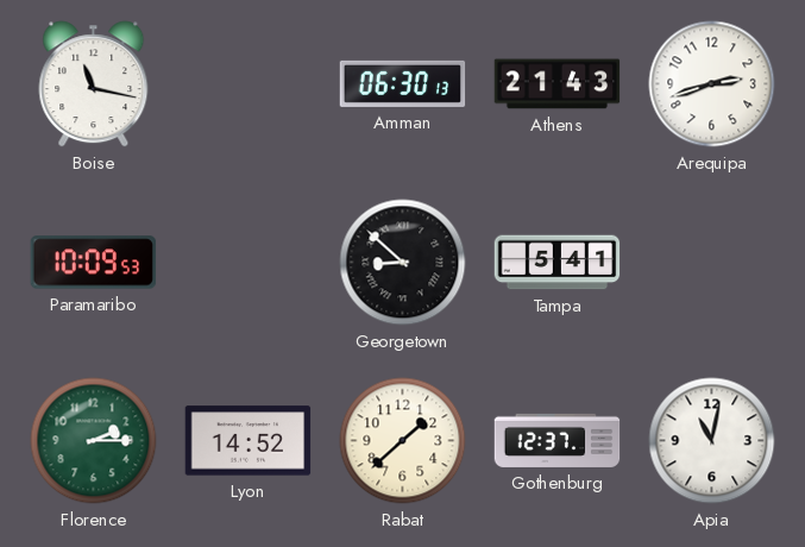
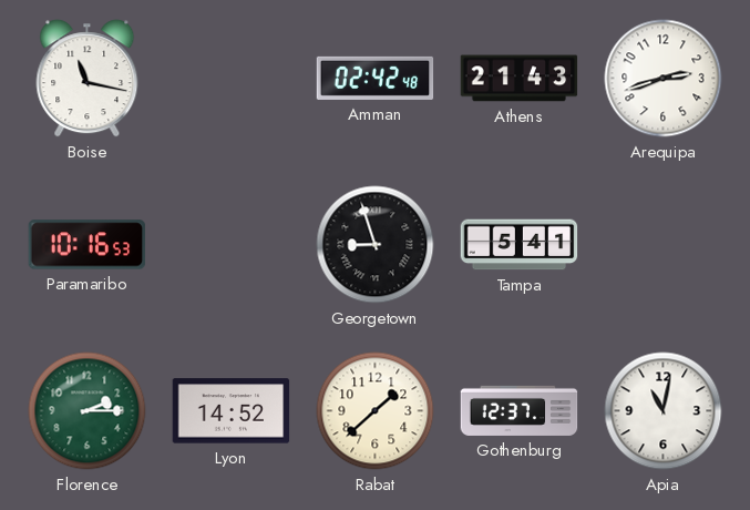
Amman: 06:30 -> 02:42
Paramaribo: 10:09 -> 10:16
Georgetown: 8:52 -> 8:57
